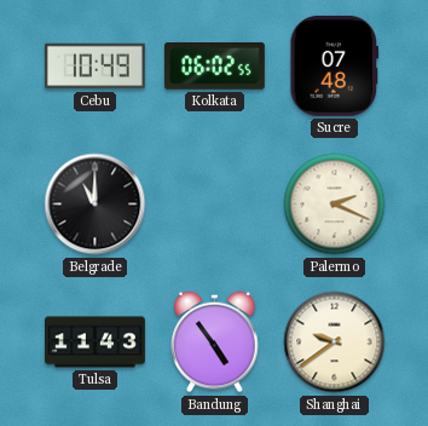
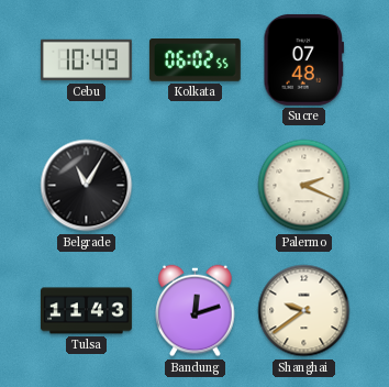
Belgrade: 11:00 -> 11:05
Bandung: 4:54 -> 12:12
